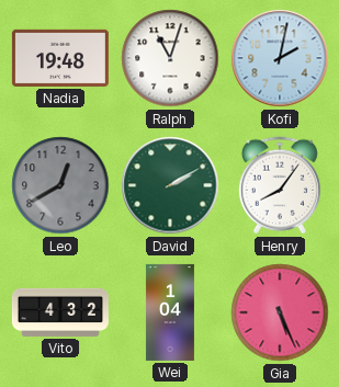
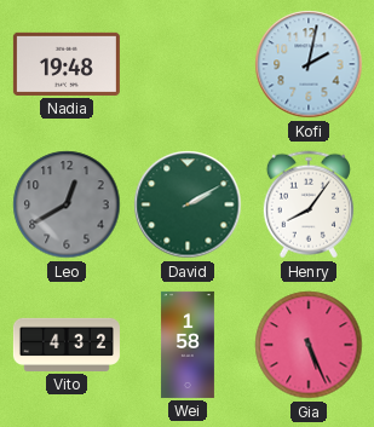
Ralph: 11:03 -> none
Wei: 1:04 -> 1:58
